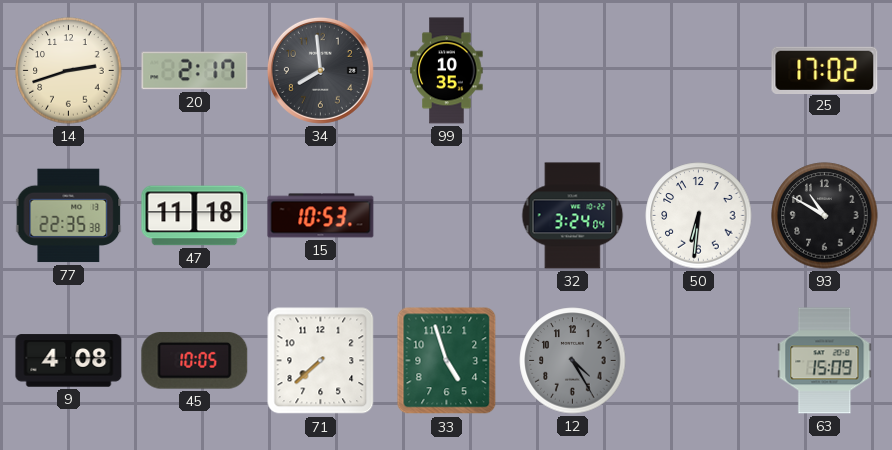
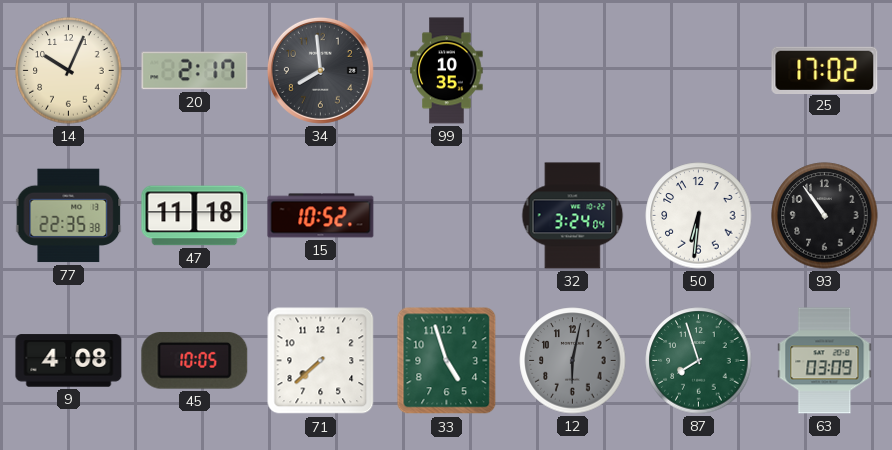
14: 2:42 -> 10:04
15: 10:53 -> 10:52
93: 10:50 -> 10:54
12: 4:25 -> 6:02
87: none -> 7:57
63: 15:09 -> 03:09
